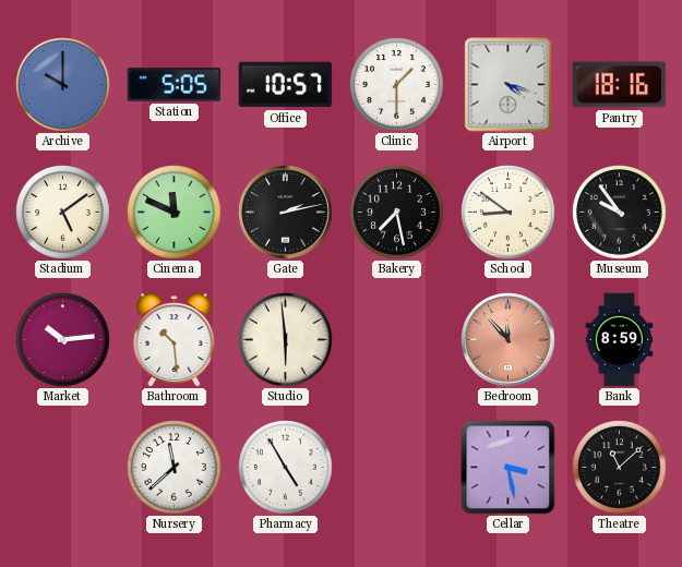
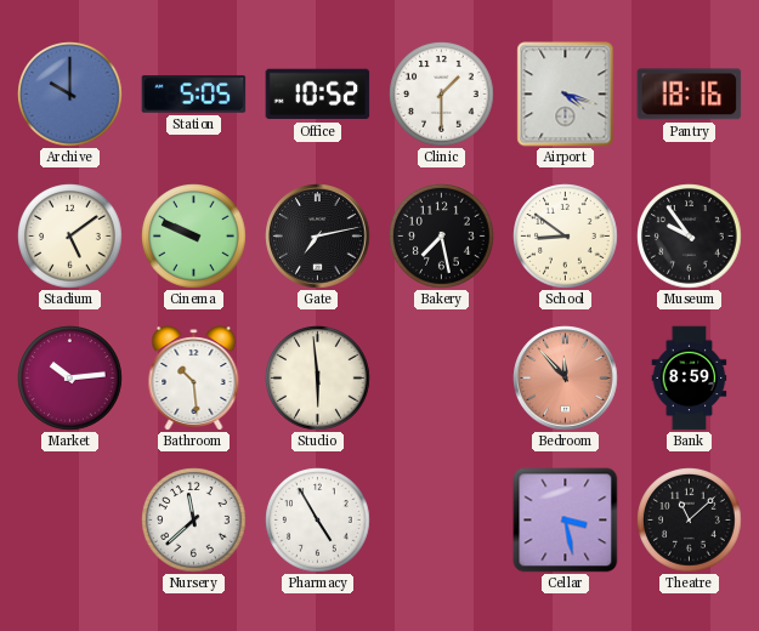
Office: 10:57 -> 10:52
Cinema: 11:49 -> 9:49
Gate: 2:13 -> 7:13
